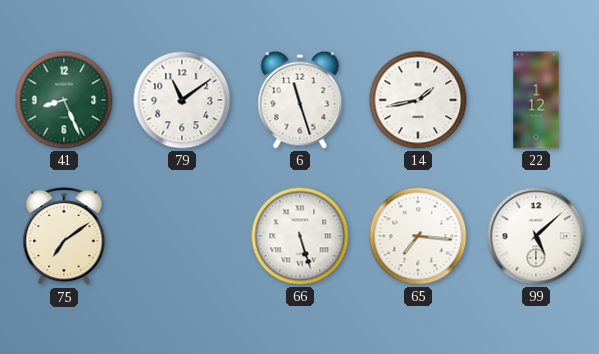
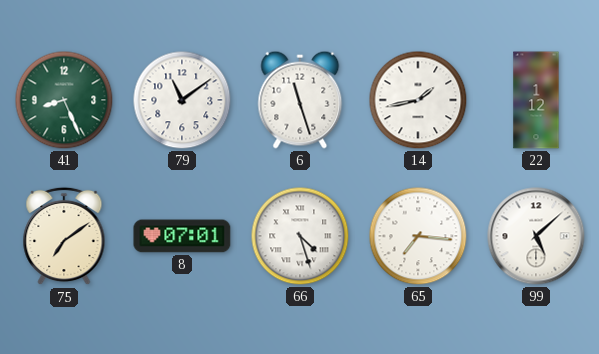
8: none -> 07:01
66: 5:27 -> 4:27
